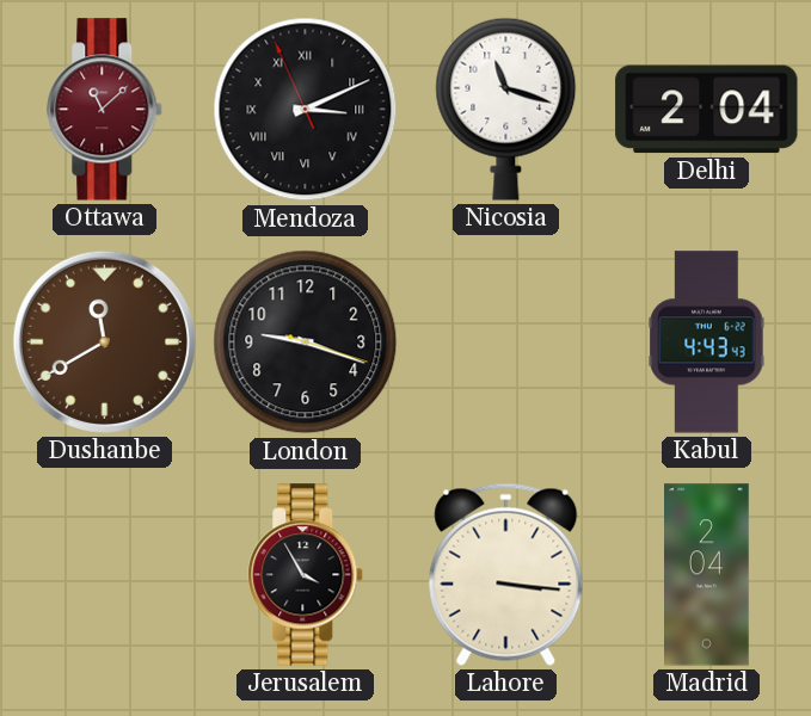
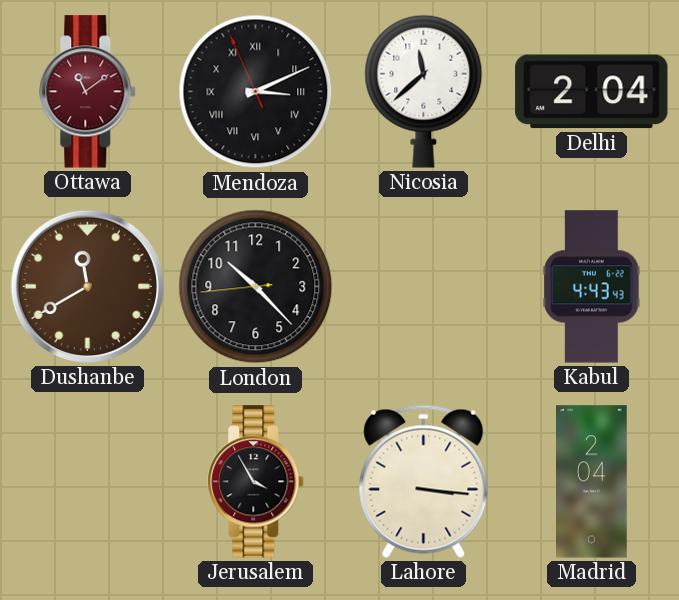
Ottawa: 11:08 -> 11:09
Nicosia: 11:18 -> 11:38
London: 9:18 -> 10:22
